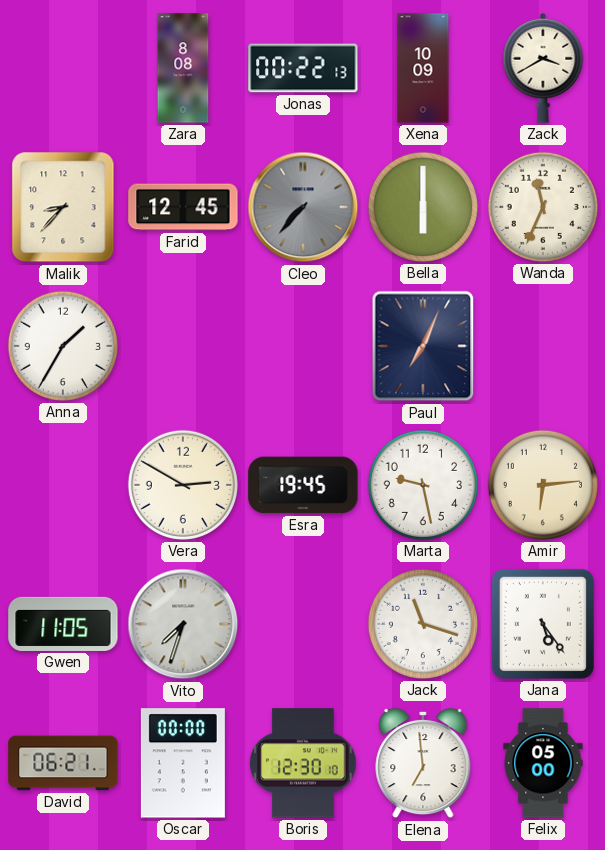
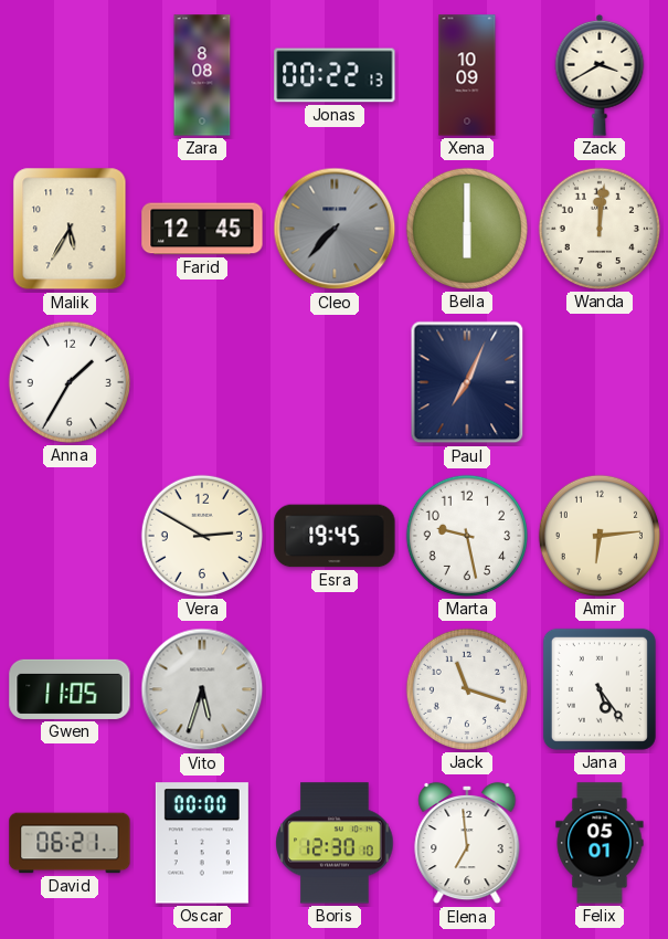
Malik: 8:37 -> 5:35
Wanda: 11:34 -> 12:01
Vito: 7:33 -> 5:33
Felix: 05:00 -> 05:01
